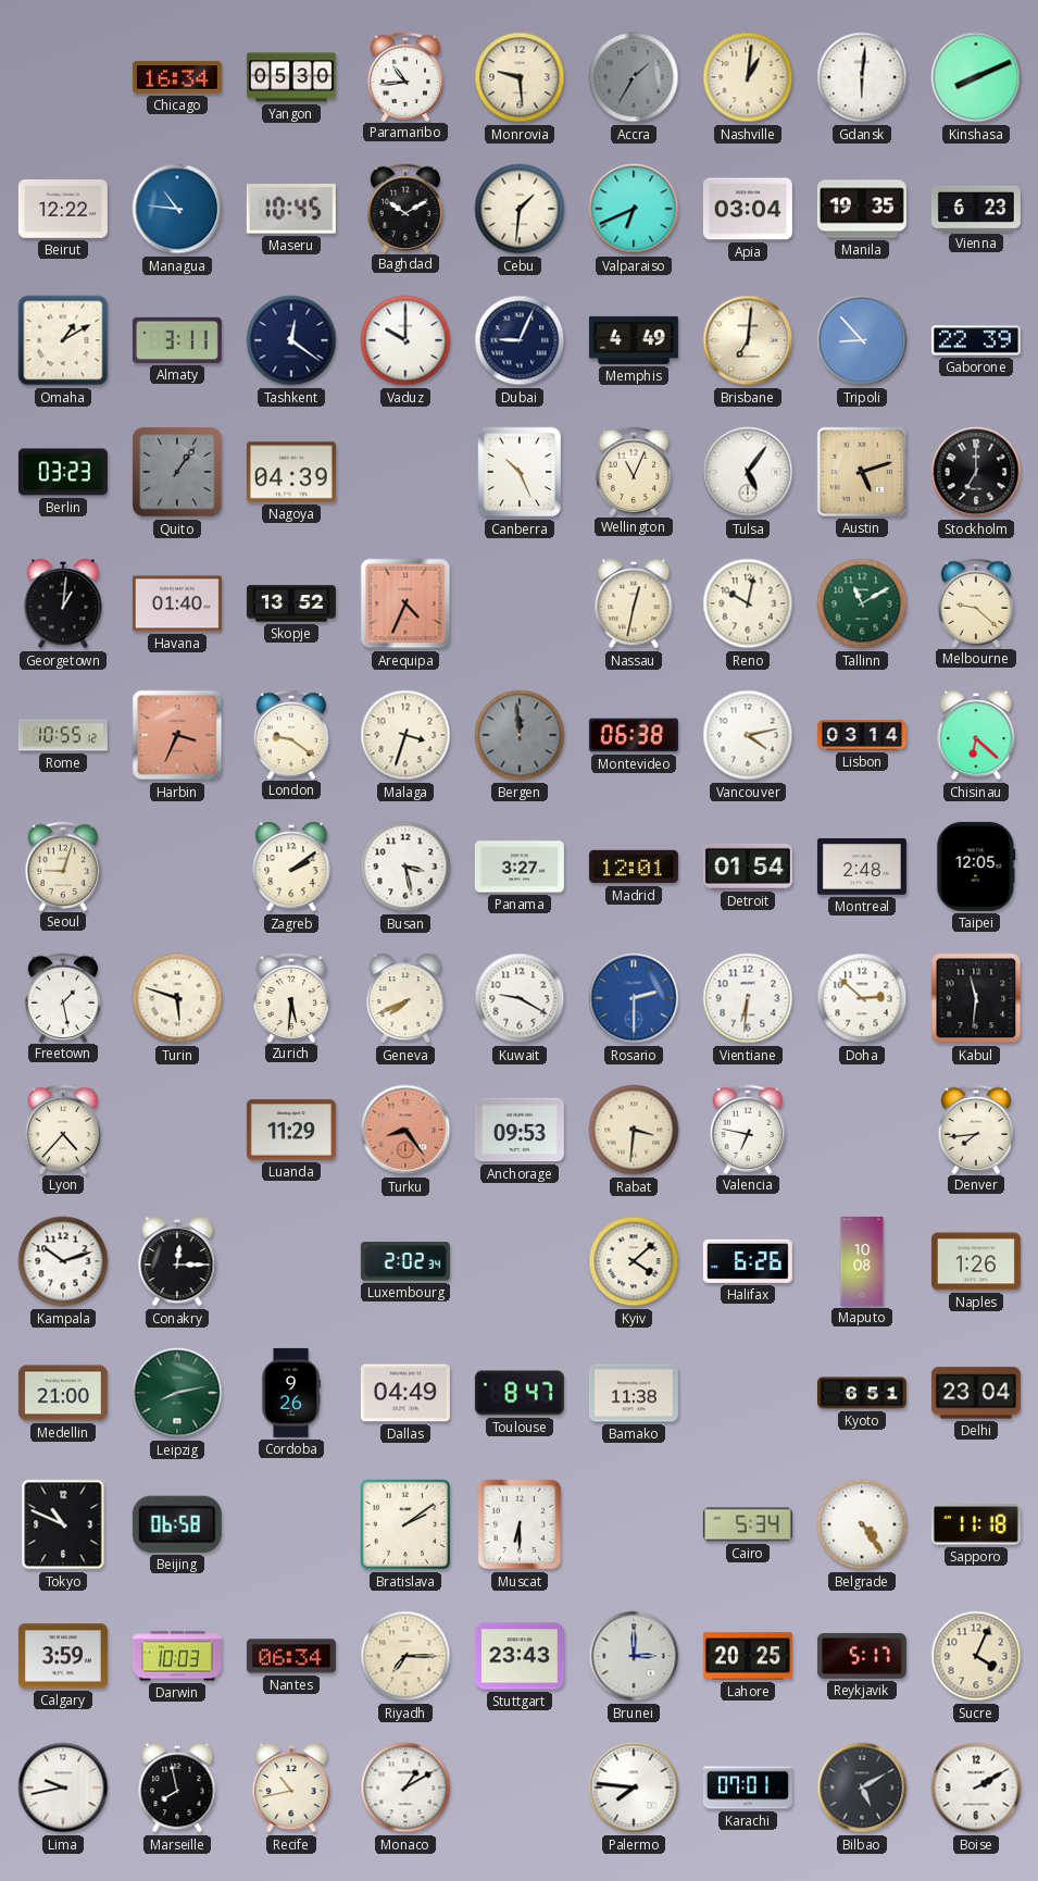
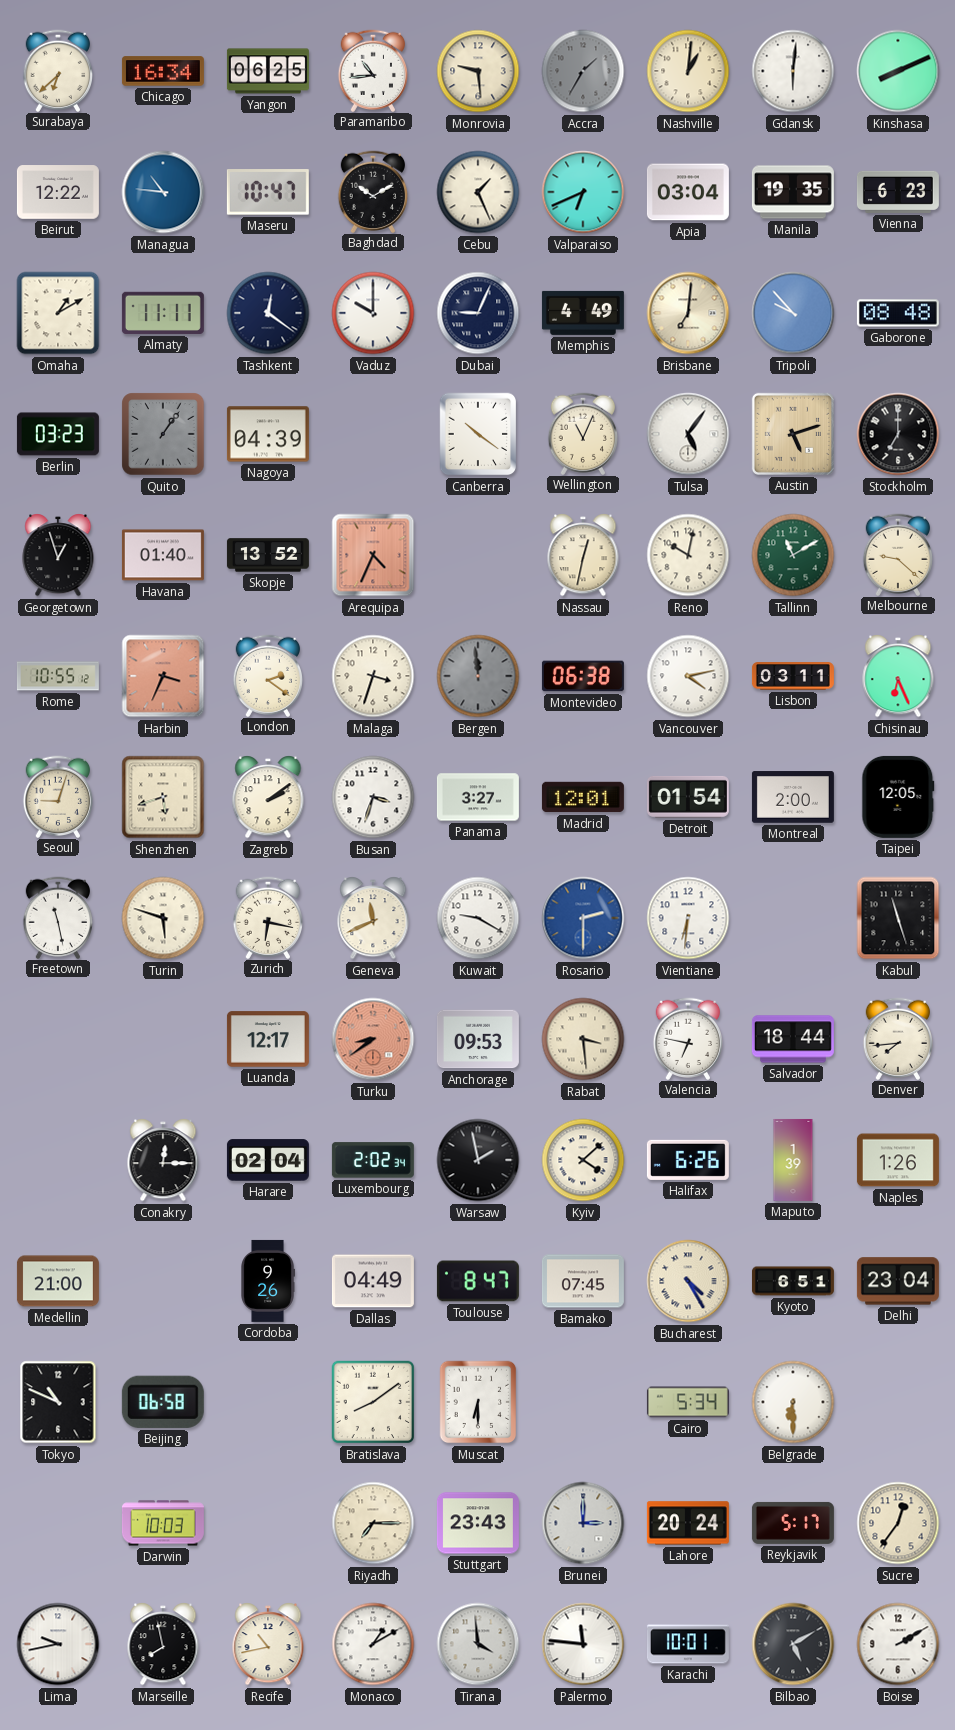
Surabaya: none -> 6:38
Yangon: 05:30 -> 06:25
Maseru: 10:45 -> 10:47
Cebu: 1:31 -> 1:26
Almaty: 3:11 -> 11:11
Tripoli: 8:53 -> 9:53
Gaborone: 22:39 -> 08:48
Canberra: 10:26 -> 10:21
Georgetown: 1:01 -> 12:57
London: 9:21 -> 2:21
Lisbon: 03:14 -> 03:11
Chisinau: 6:22 -> 6:26
Shenzhen: none -> 5:42
Busan: 3:28 -> 3:33
Montreal: 2:48 -> 2:00
Freetown: 1:28 -> 11:28
Zurich: 5:31 -> 6:17
Geneva: 7:41 -> 11:41
Doha: 2:52 -> none
Kabul: 11:31 -> 11:27
Lyon: 4:37 -> none
Luanda: 11:29 -> 12:17
Turku: 8:24 -> 8:39
Rabat: 3:31 -> 3:29
Salvador: none -> 18:44
Kampala: 10:12 -> none
Harare: none -> 02:04
Warsaw: none -> 1:58
Maputo: 10:08 -> 1:39
Leipzig: 8:13 -> none
Bamako: 11:38 -> 07:45
Bucharest: none -> 4:25
Bratislava: 2:09 -> 8:09
Belgrade: 4:24 -> 6:30
Sapporo: 11:18 -> none
Calgary: 3:59 -> none
Nantes: 06:34 -> none
Lahore: 20:25 -> 20:24
Sucre: 4:04 -> 12:36
Tirana: none -> 3:59
Palermo: 7:46 -> 11:46
Karachi: 07:01 -> 10:01
